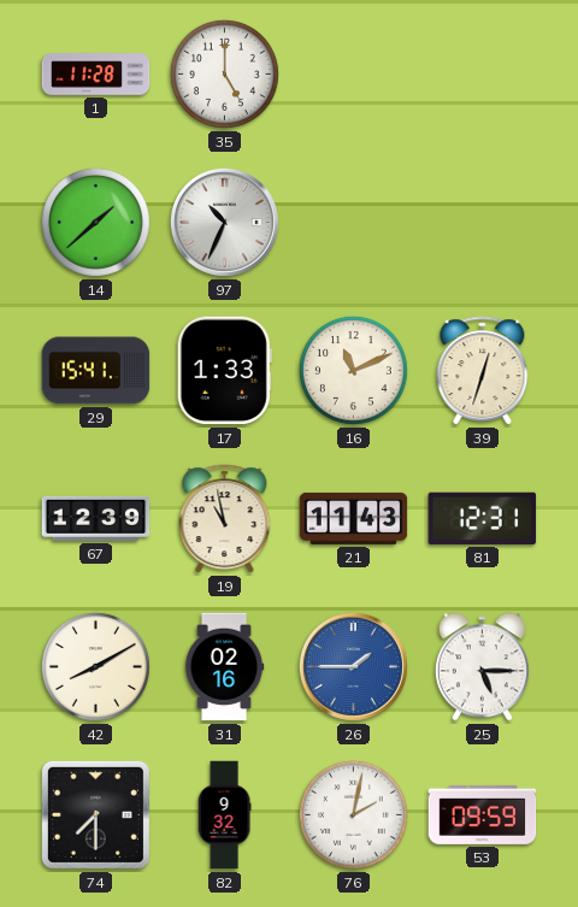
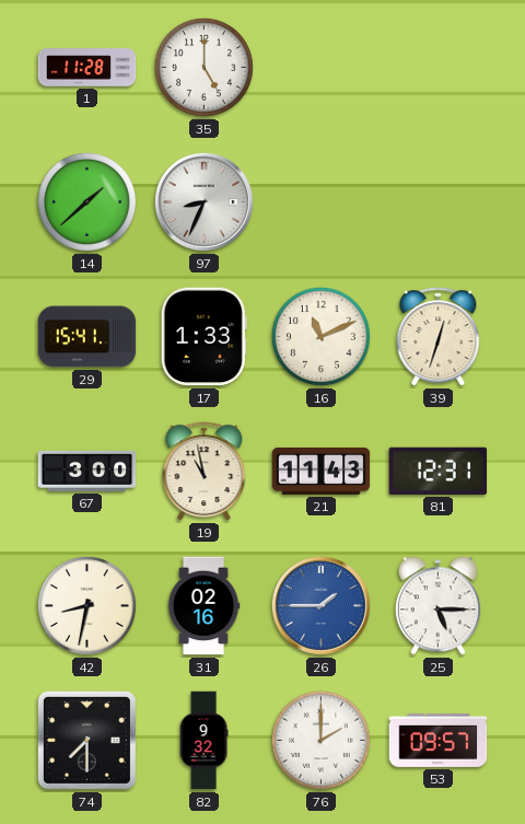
97: 10:34 -> 8:34
67: 12:39 -> 3:00
42: 8:10 -> 8:32
76: 2:02 -> 2:00
53: 09:59 -> 09:57
